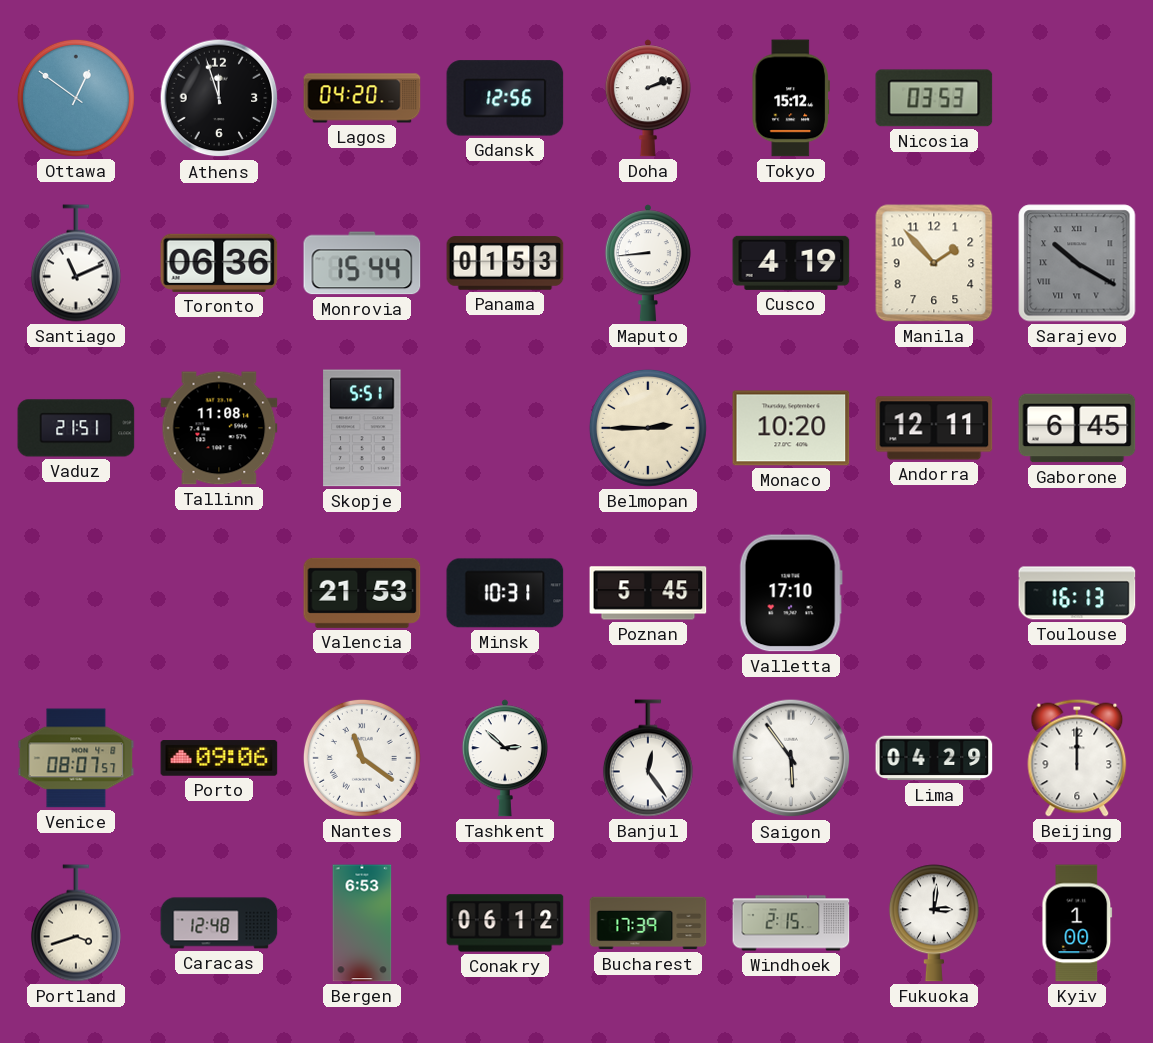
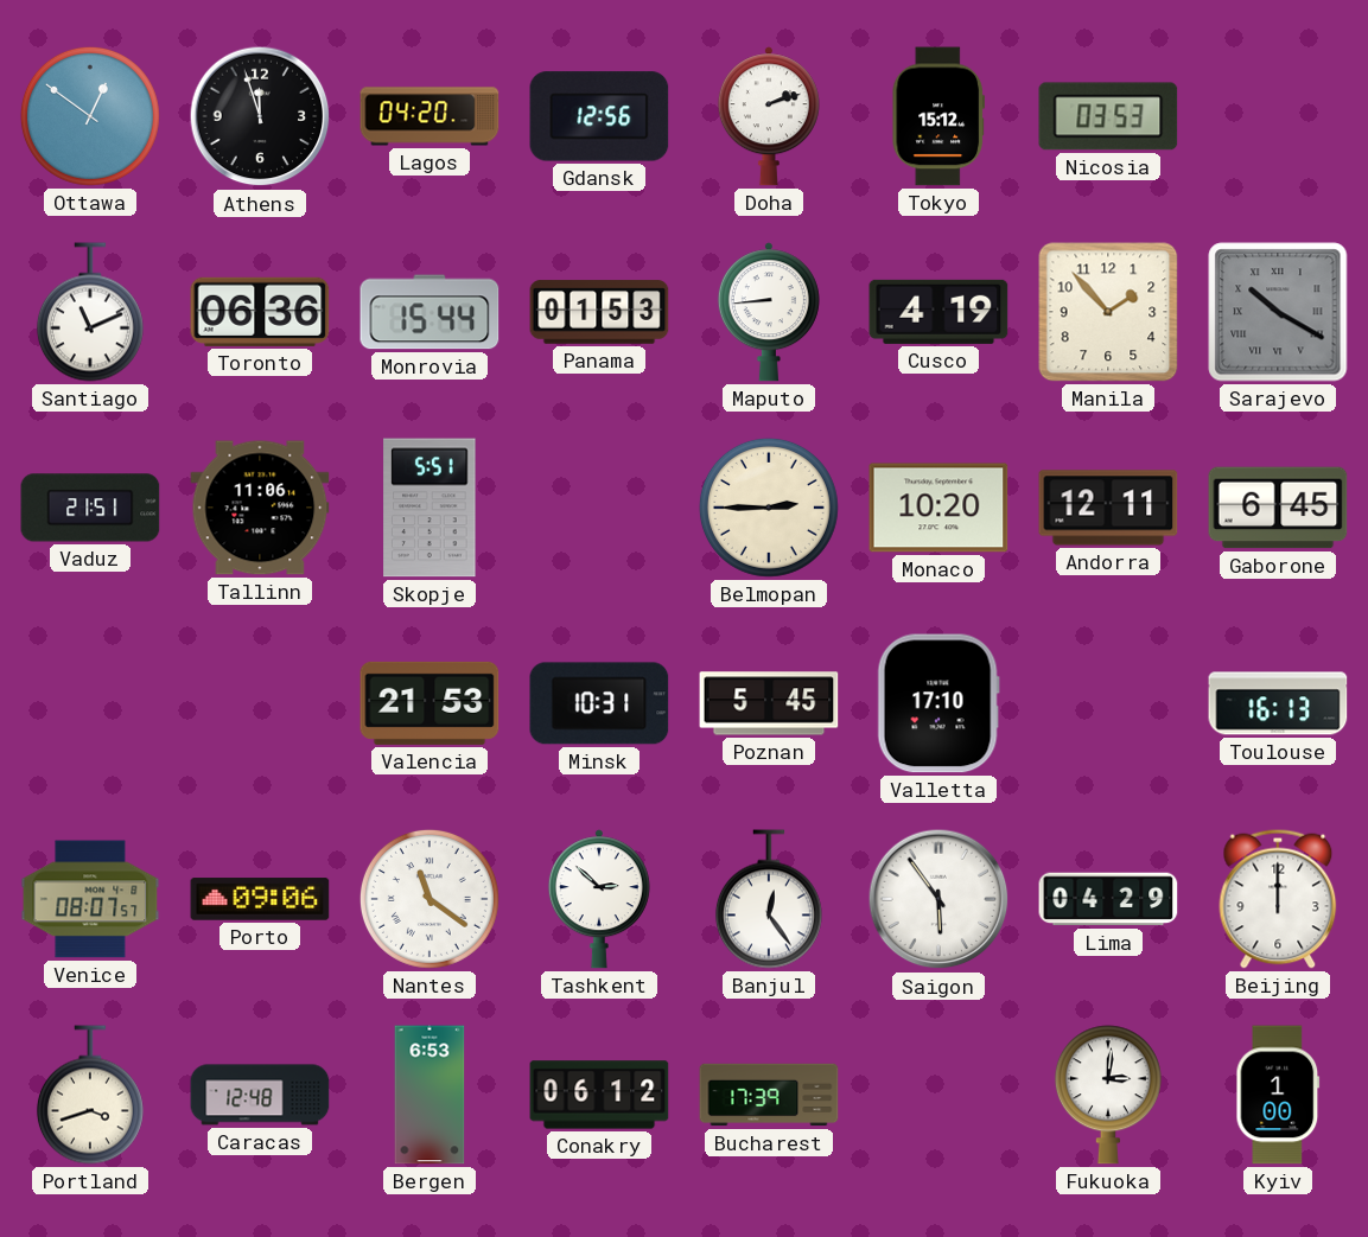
Tallinn: 11:08 -> 11:06
Windhoek: 2:15 -> none
